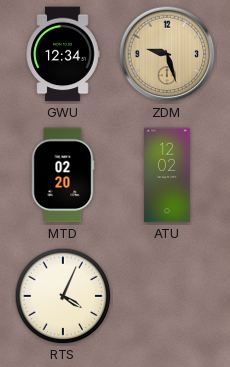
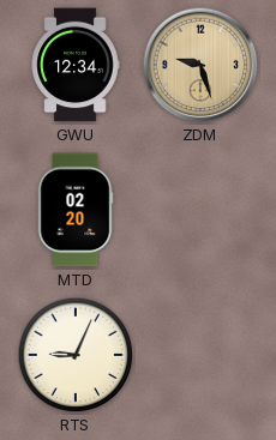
ATU: 12:02 -> none
RTS: 4:04 -> 9:04
